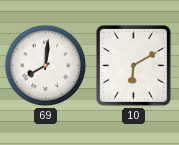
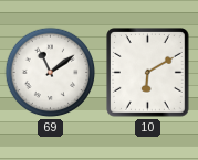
69: 8:01 -> 11:09
